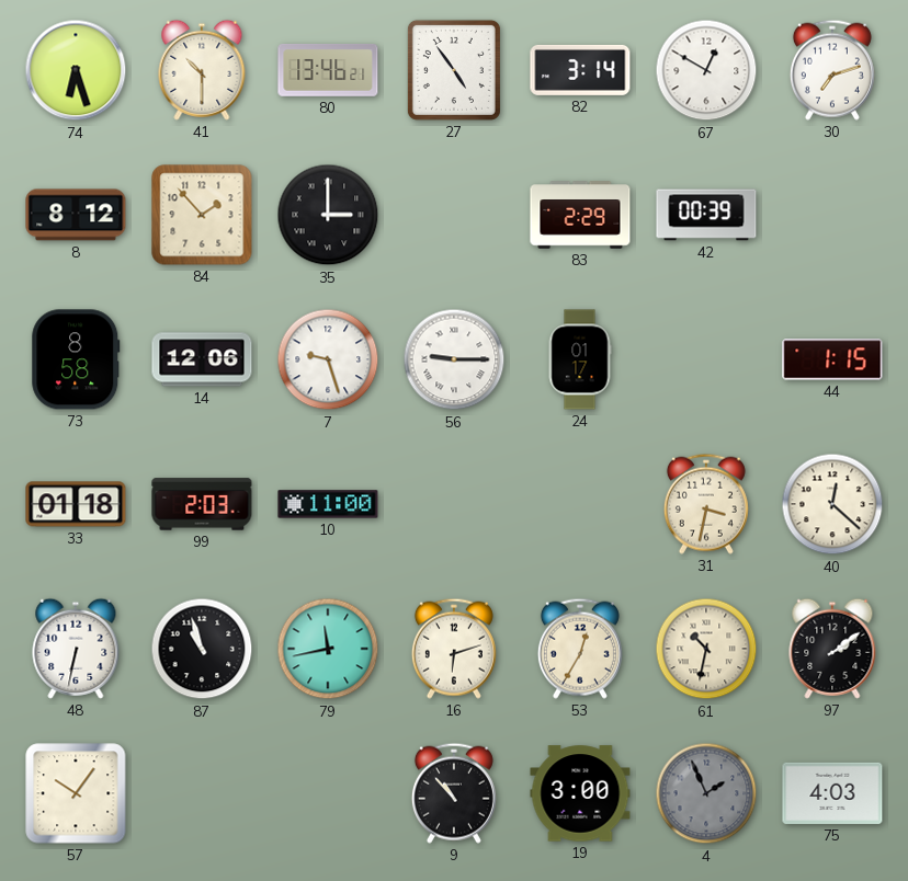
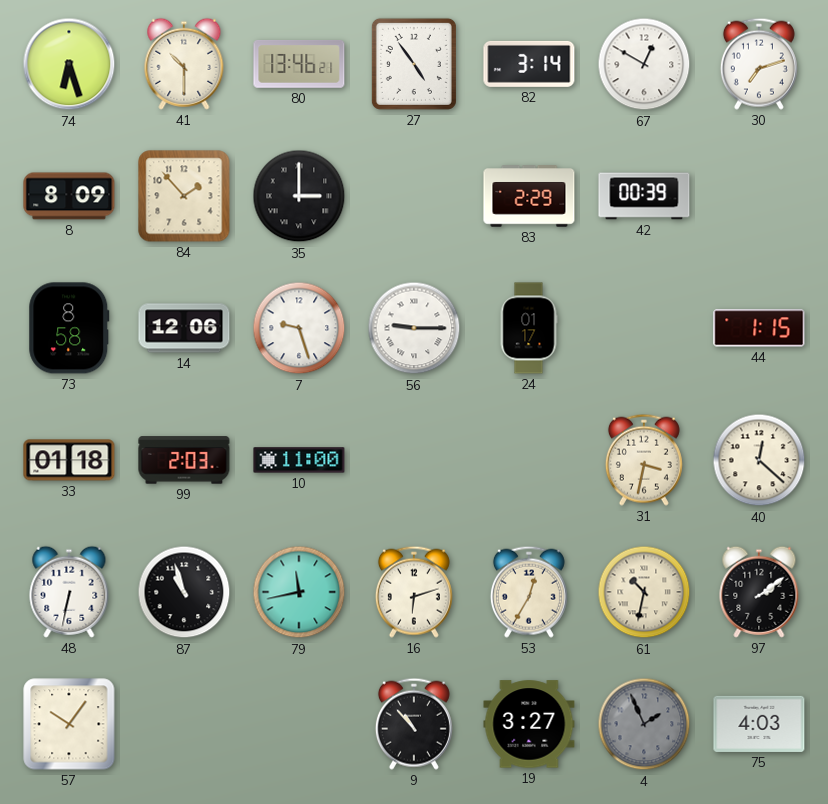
8: 8:12 -> 8:09
19: 3:00 -> 3:27
